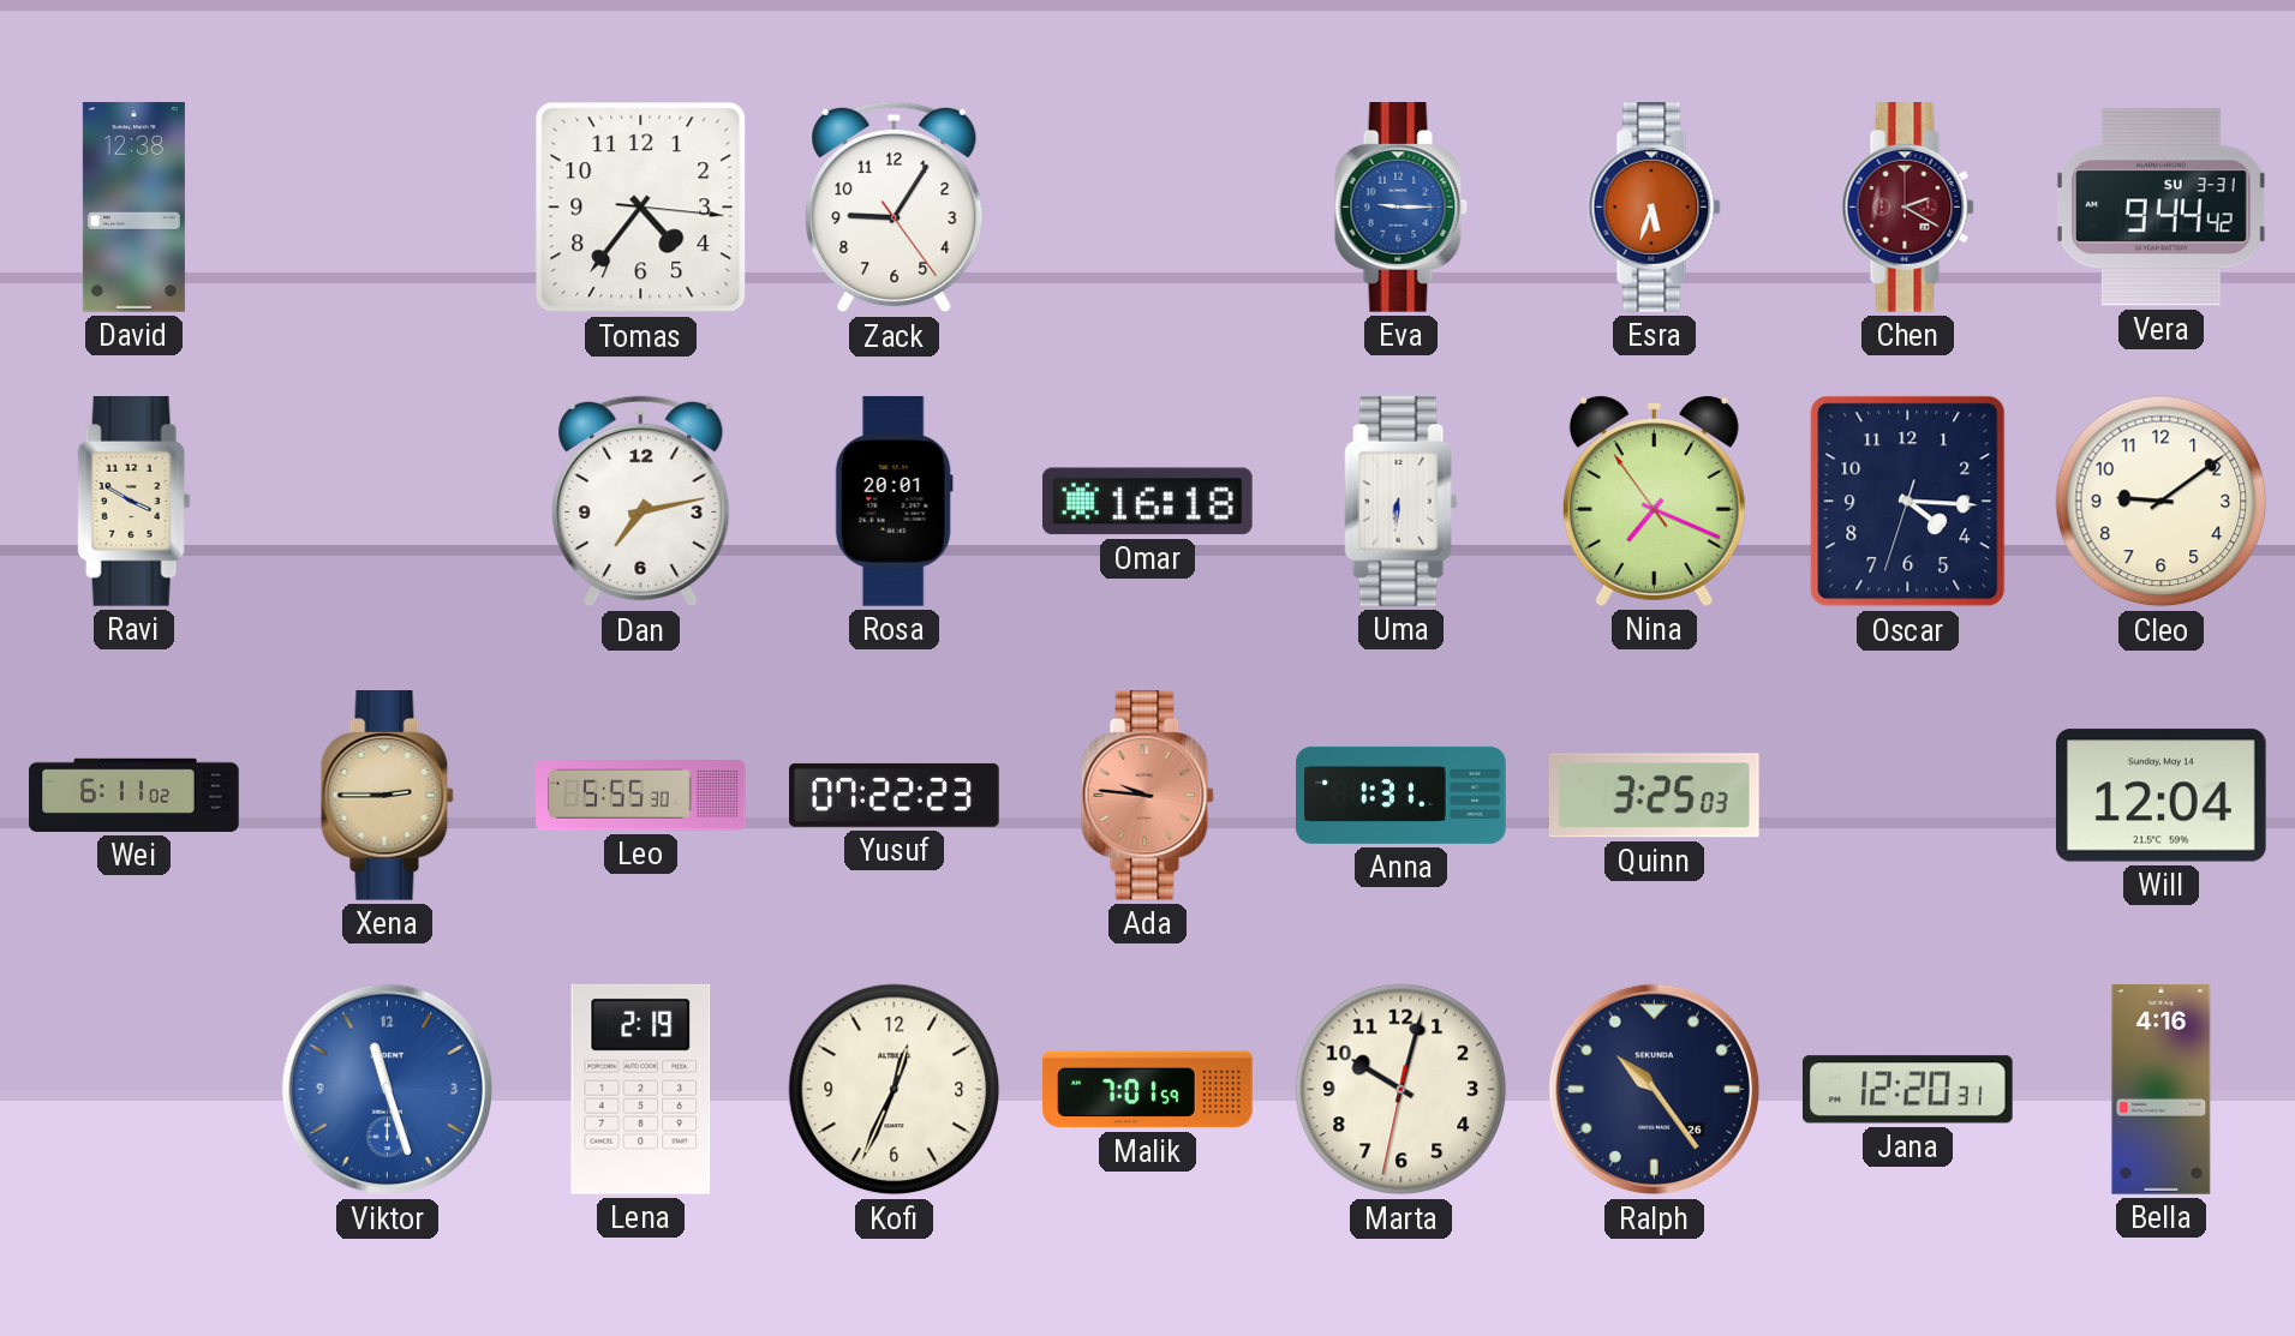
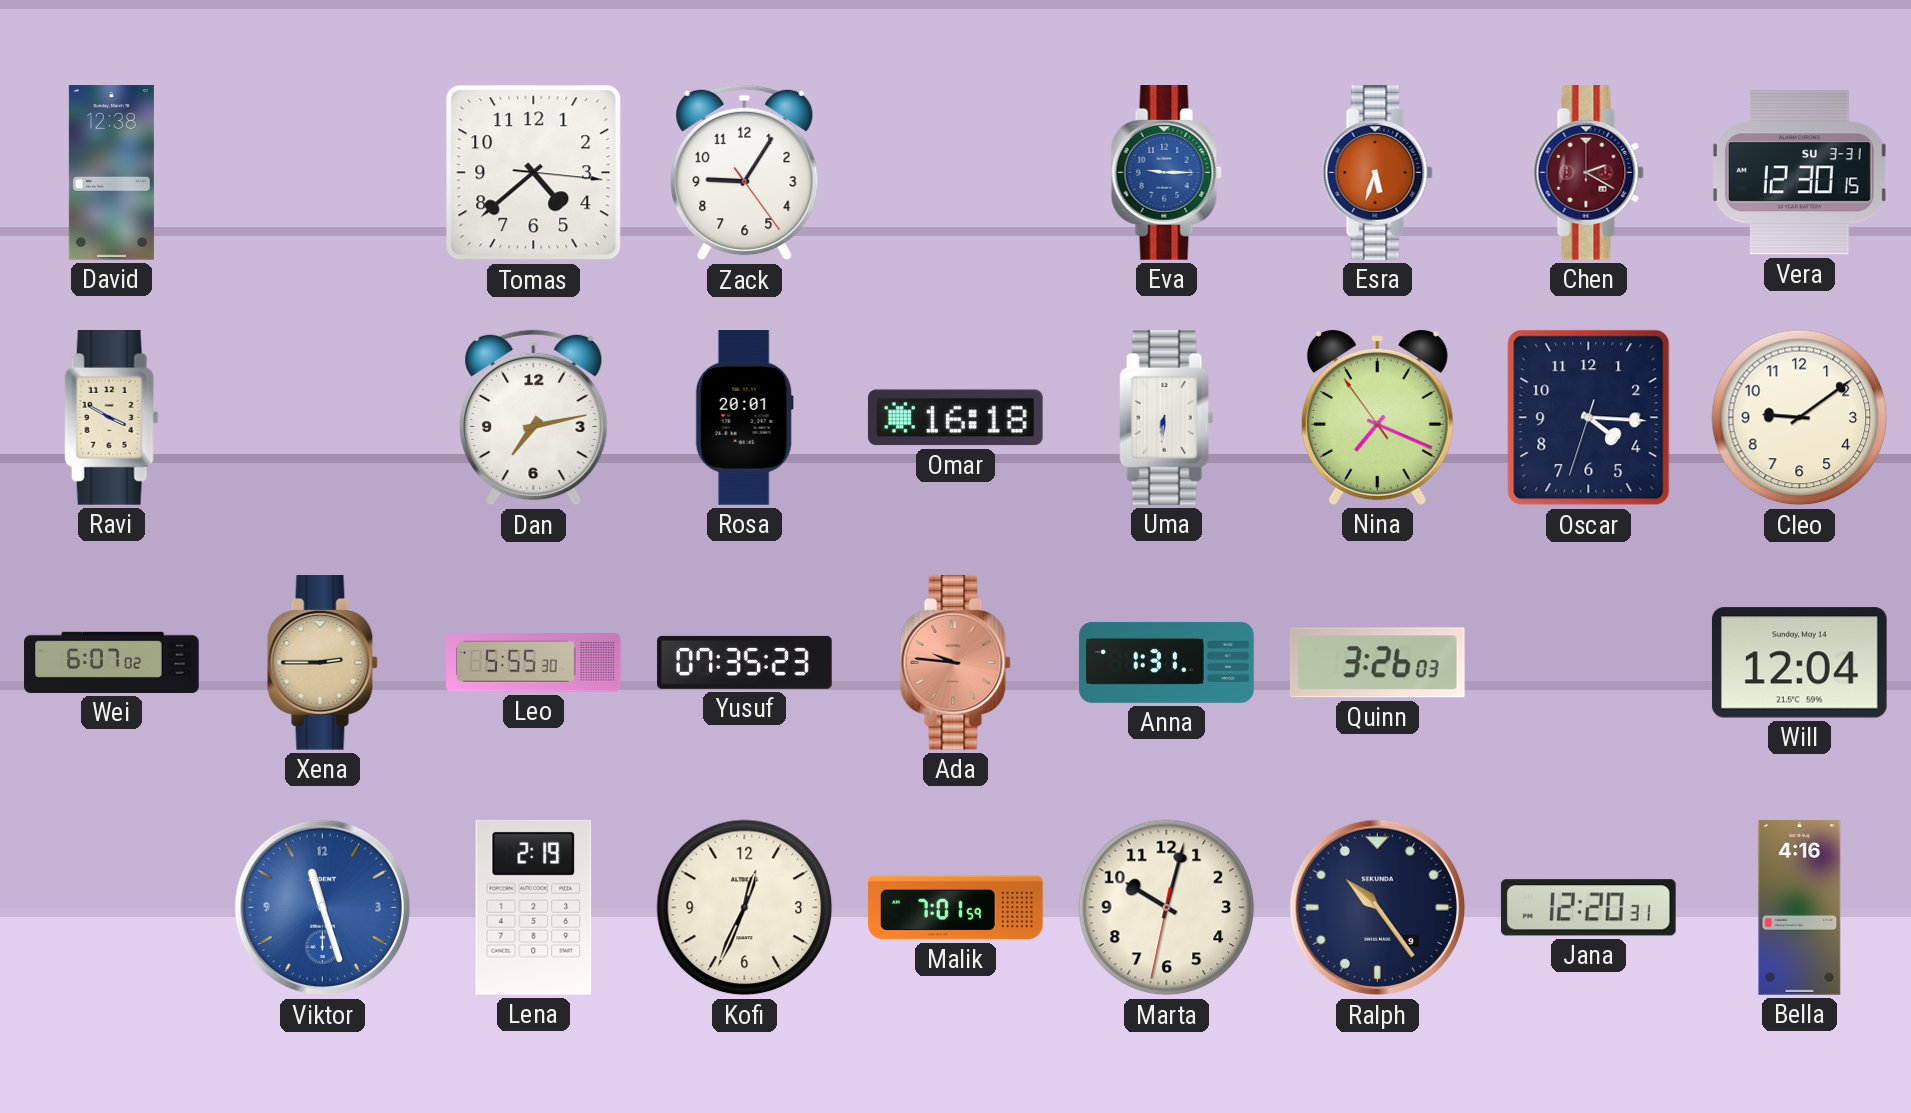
Tomas: 4:36 -> 4:38
Vera: 9:44 -> 12:30
Wei: 6:11 -> 6:07
Yusuf: 07:22 -> 07:35
Quinn: 3:25 -> 3:26
Ralph date: 26 -> 9
